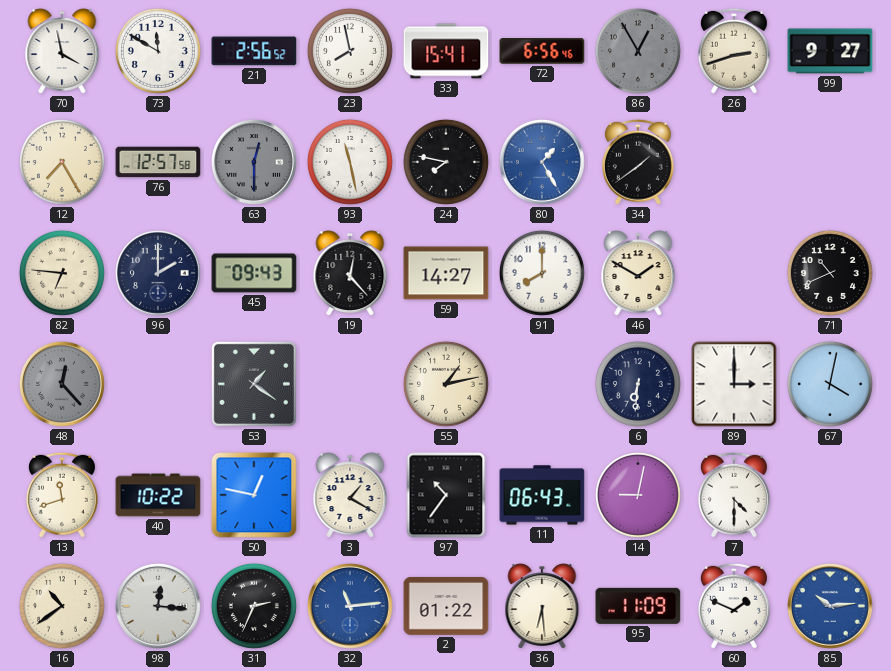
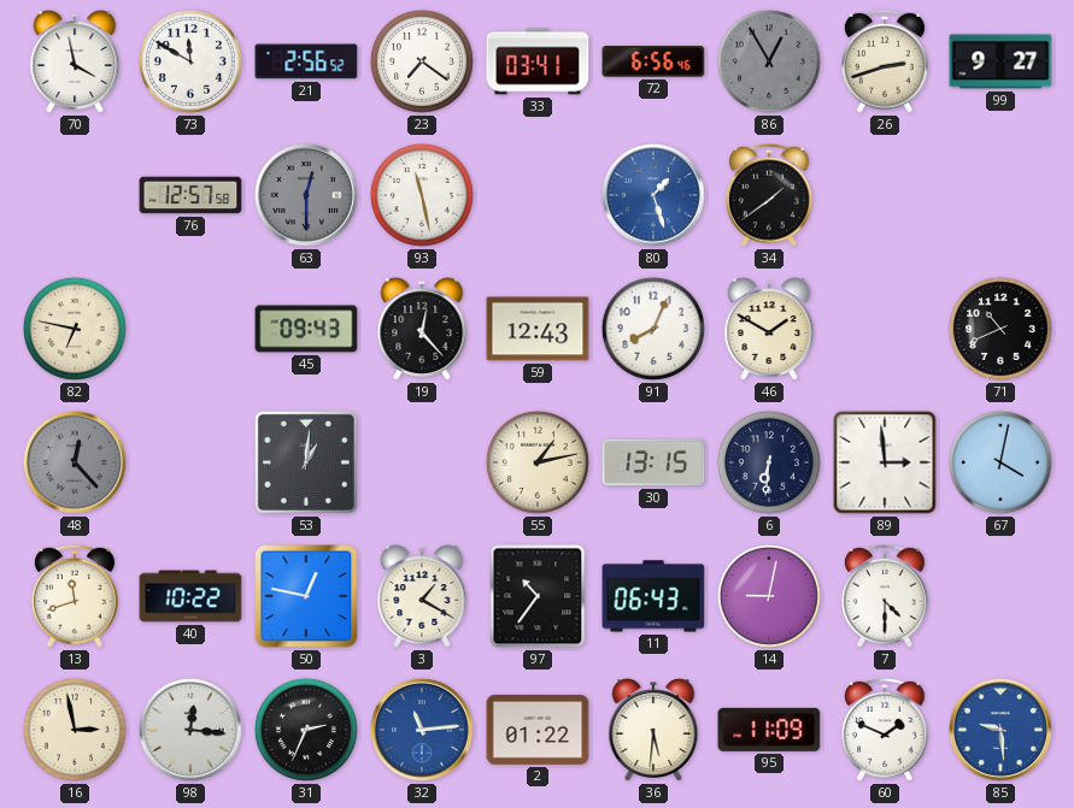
23: 7:58 -> 7:21
33: 15:41 -> 03:41
12: 7:25 -> none
24: 7:47 -> none
80: 1:25 -> 1:27
82: 6:46 -> 6:47
96: 2:00 -> none
59: 14:27 -> 12:43
91: 8:00 -> 8:04
53: 1:21 -> 1:01
30: none -> 13:15
89: 3:00 -> 2:59
16: 10:39 -> 2:58
36: 6:29 -> 5:31
85: 10:14 -> 9:29
